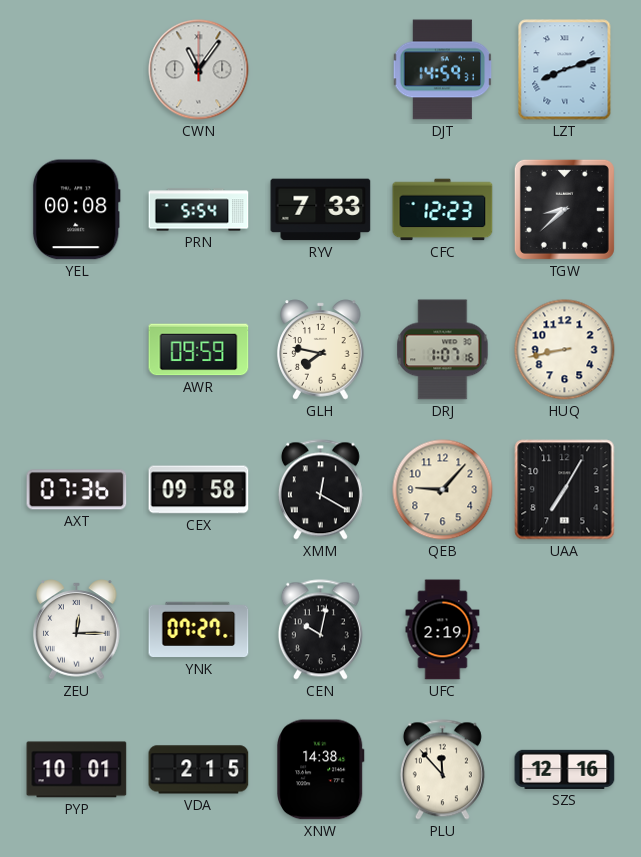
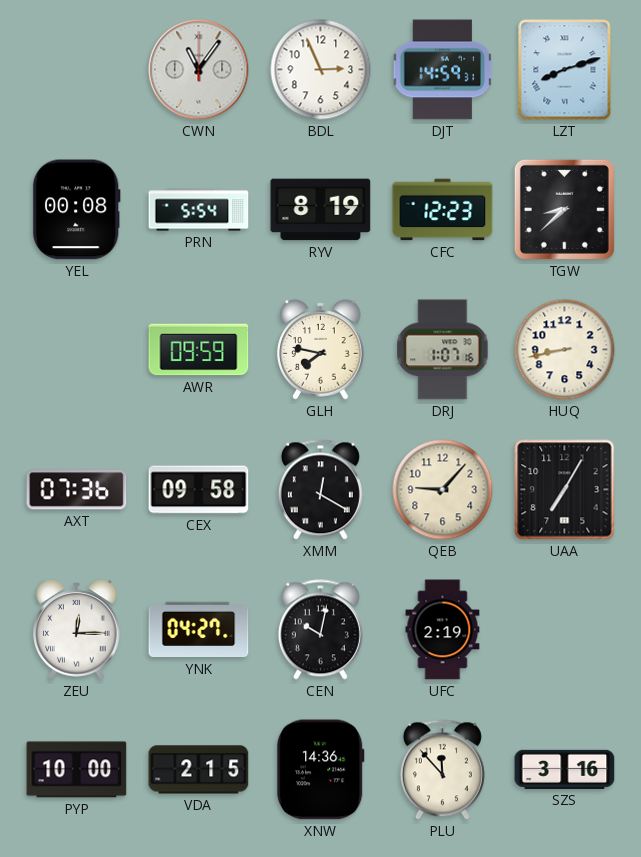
BDL: none -> 2:56
RYV: 7:33 -> 8:19
YNK: 07:27 -> 04:27
PYP: 10:01 -> 10:00
XNW: 14:38 -> 14:36
SZS: 12:16 -> 3:16
